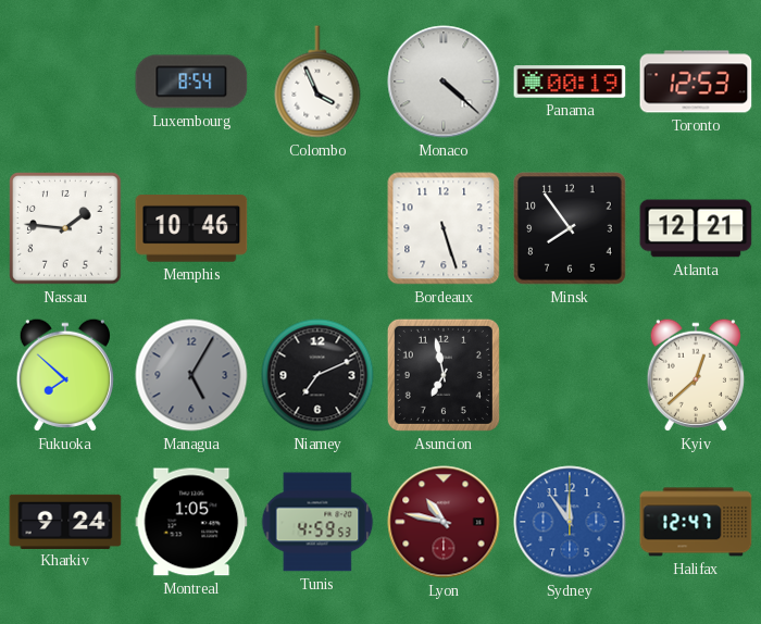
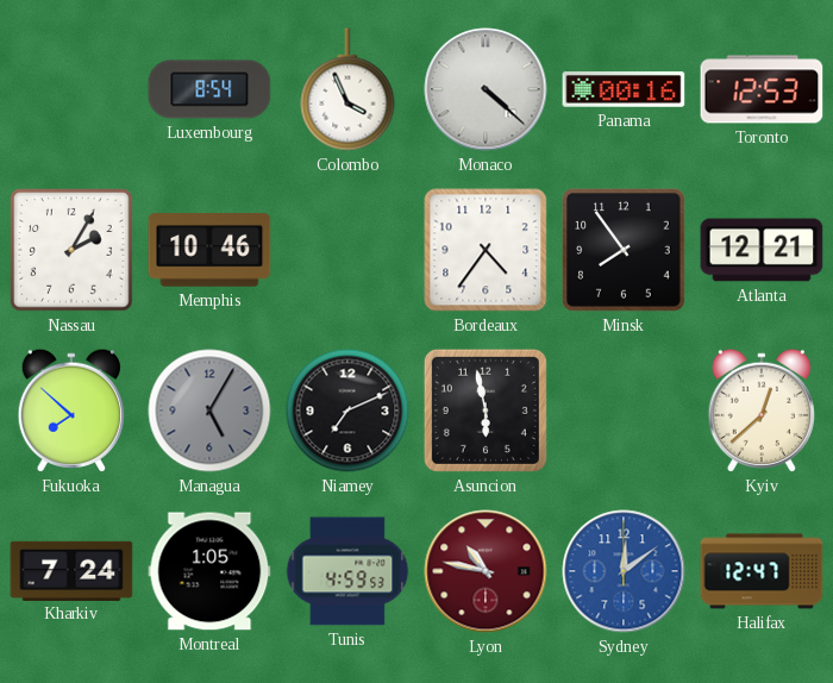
Panama: 00:19 -> 00:16
Nassau: 1:46 -> 2:05
Bordeaux: 5:27 -> 4:36
Asuncion: 6:58 -> 5:58
Kharkiv: 9:24 -> 7:24
Sydney: 11:54 -> 12:09
